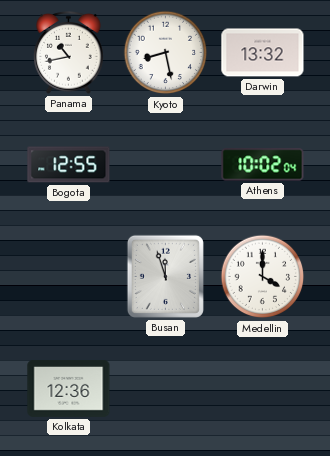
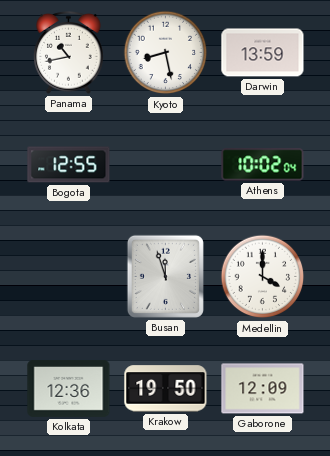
Darwin: 13:32 -> 13:59
Krakow: none -> 19:50
Gaborone: none -> 12:09
